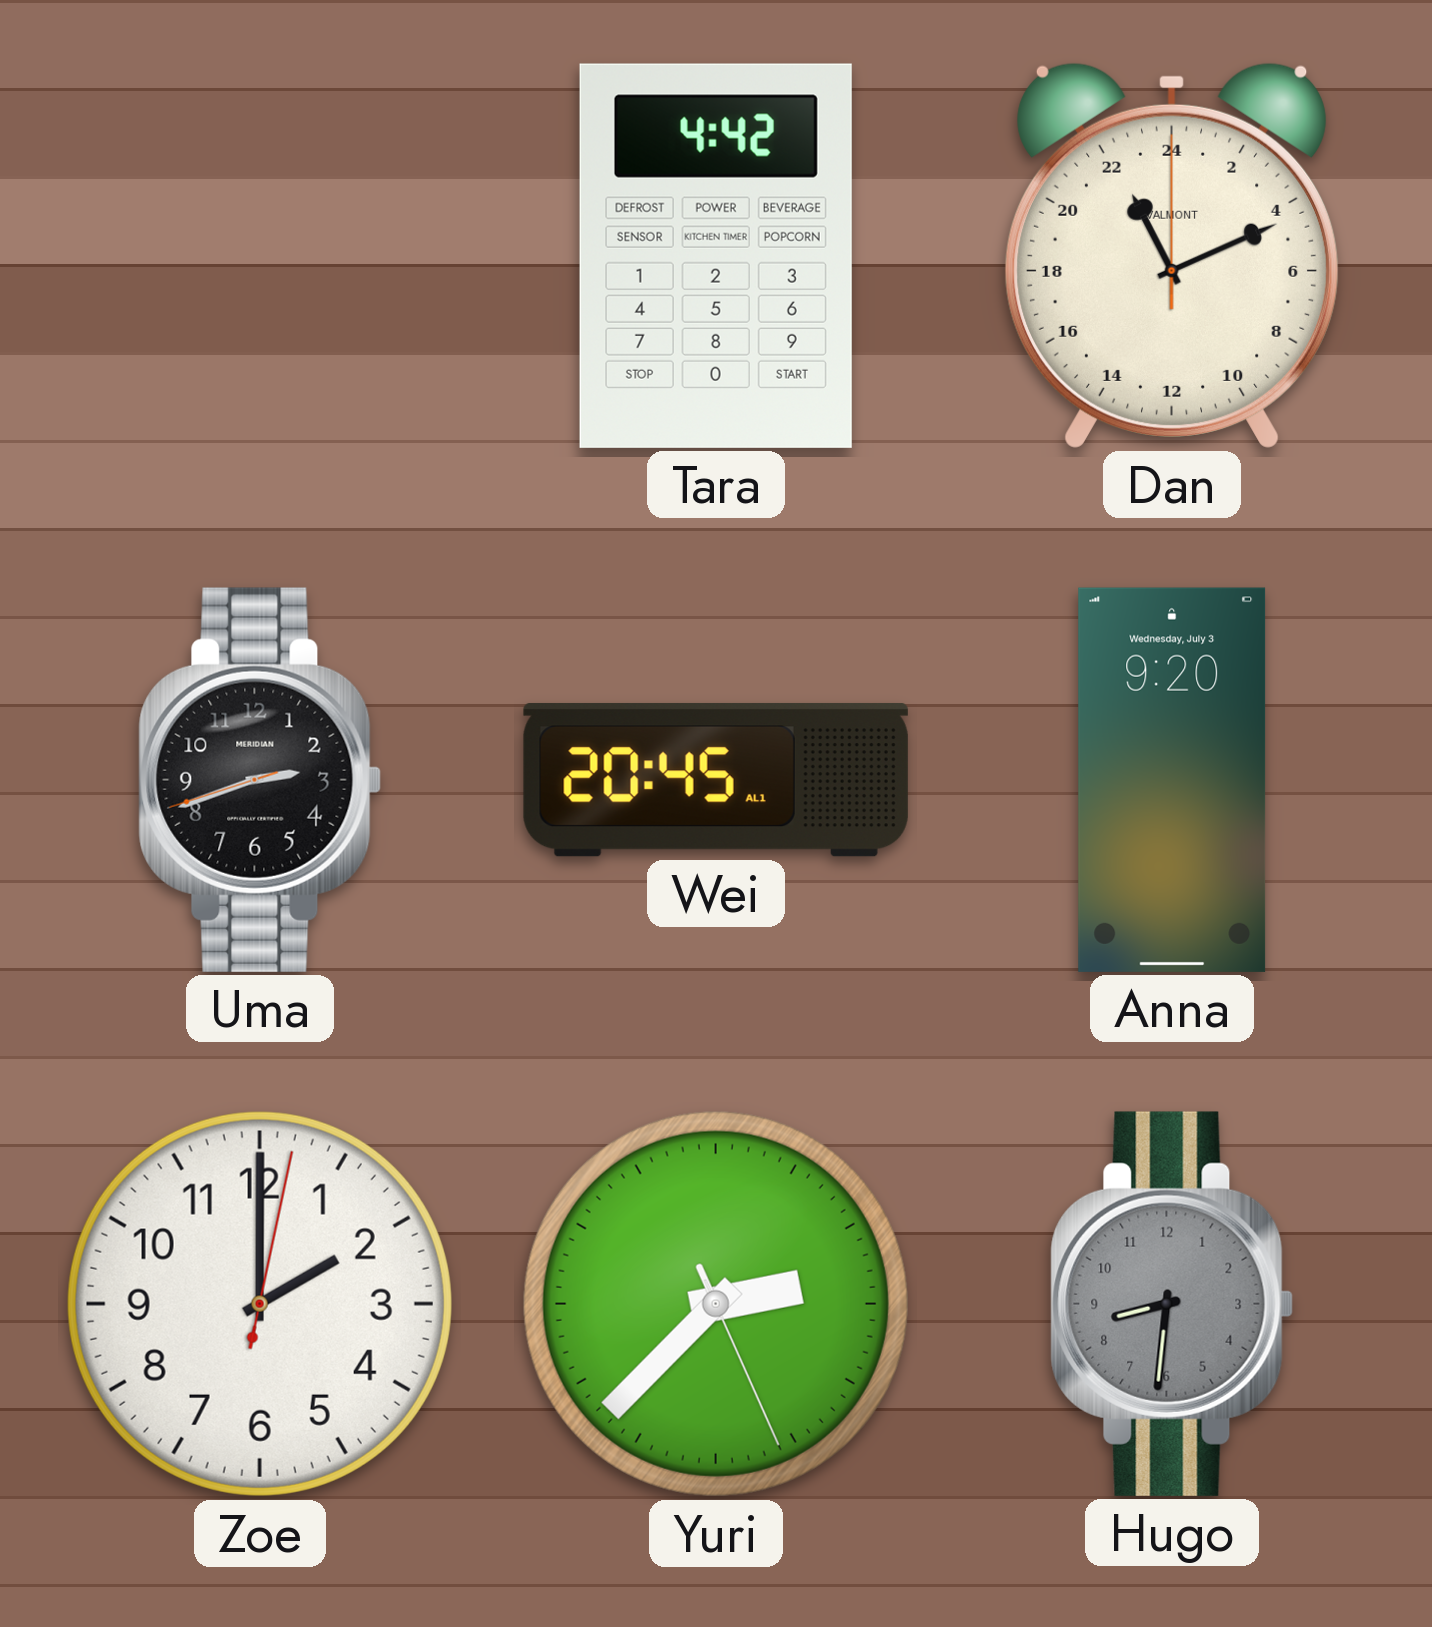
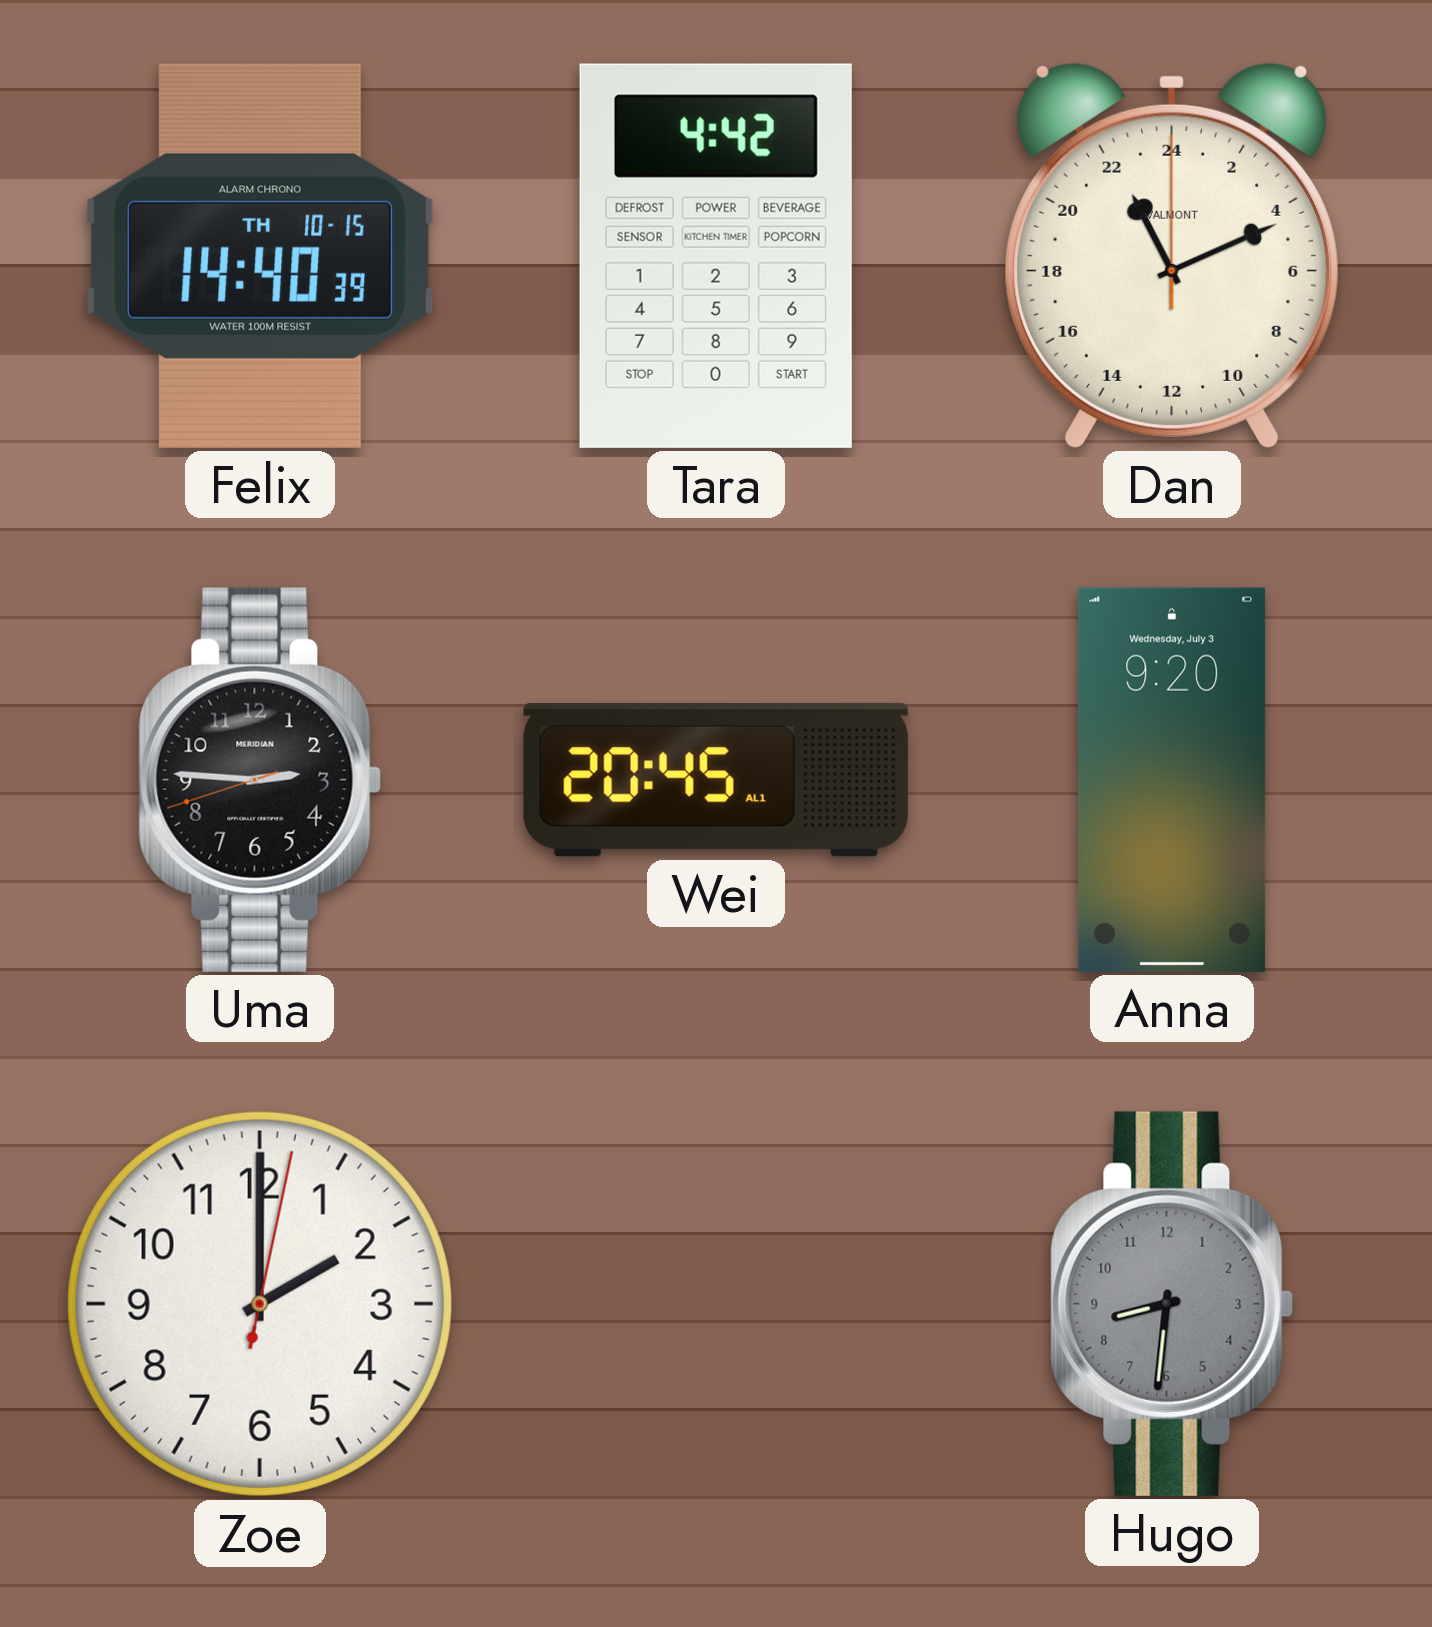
Felix: none -> 14:40
Uma: 2:41 -> 2:45
Yuri: 2:37 -> none
